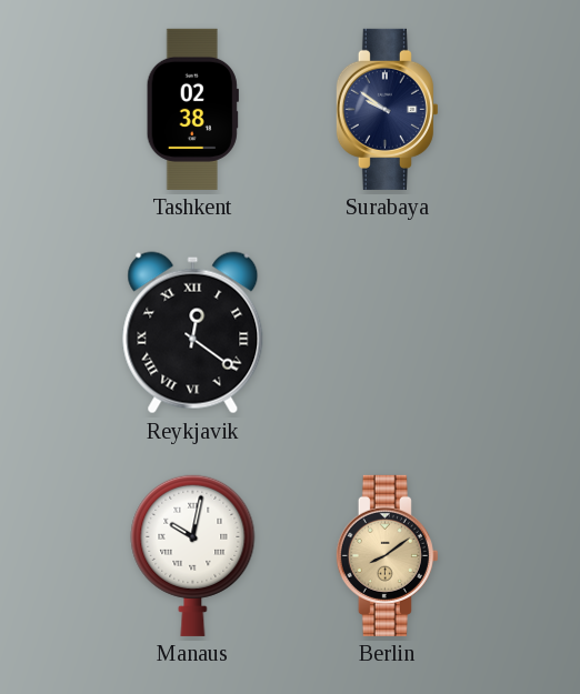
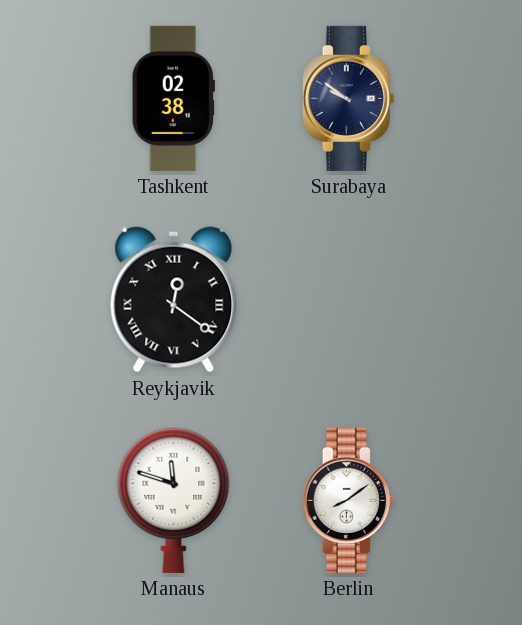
Manaus: 10:02 -> 11:48
Berlin dial: champagne -> white
